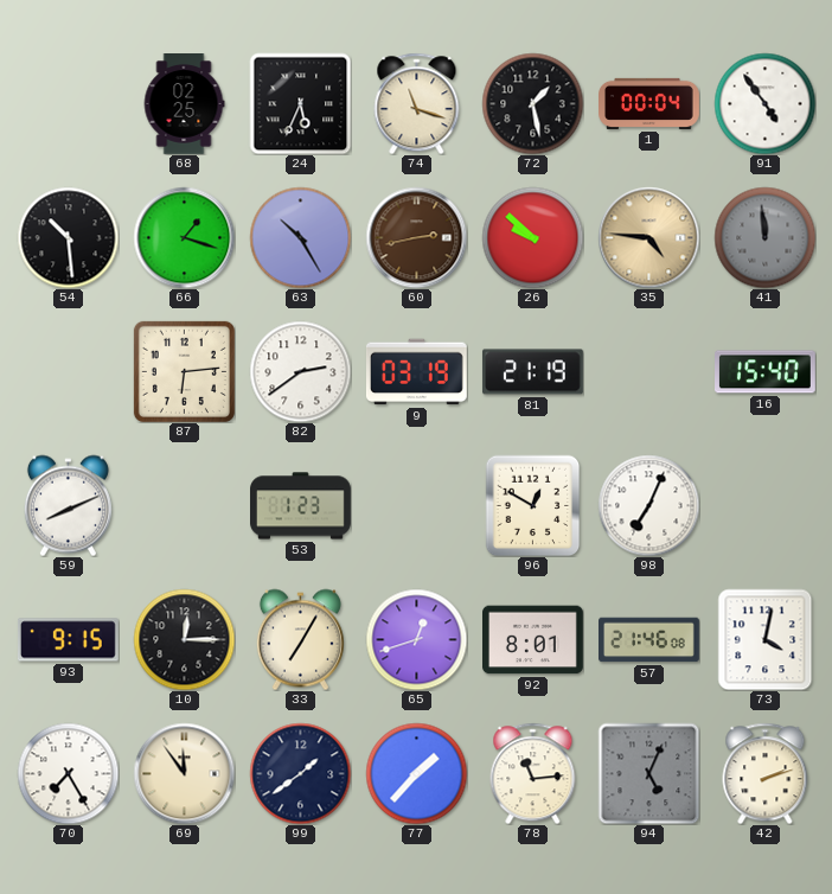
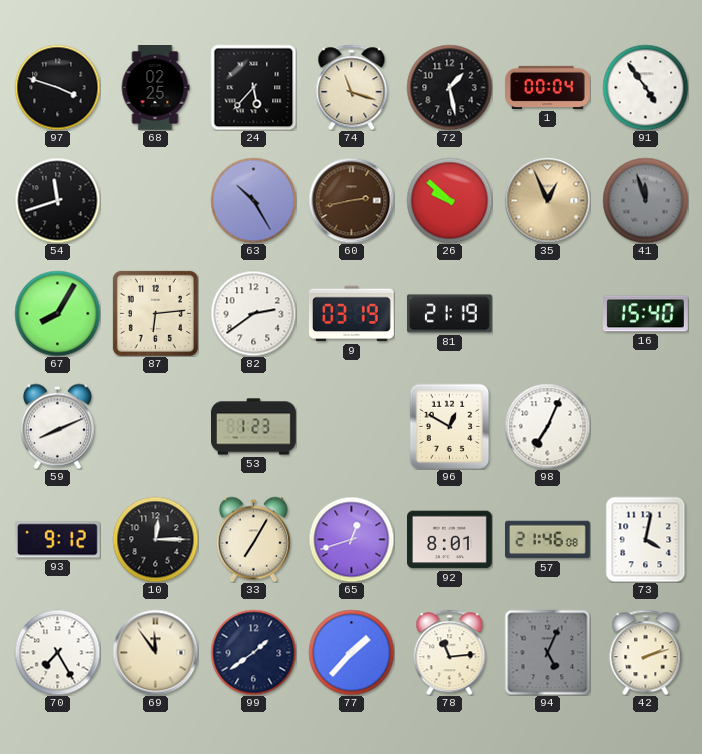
97: none -> 3:48
24: 5:34 -> 5:37
54: 10:29 -> 11:42
66: 1:18 -> none
35: 4:46 -> 12:56
41: 11:59 -> 11:57
67: none -> 8:05
93: 9:15 -> 9:12
